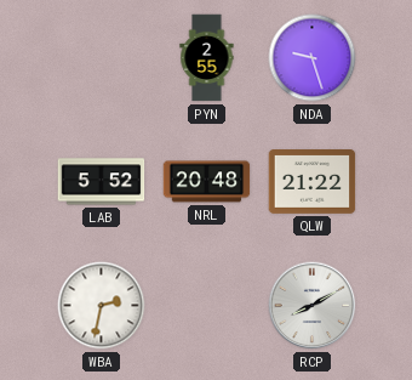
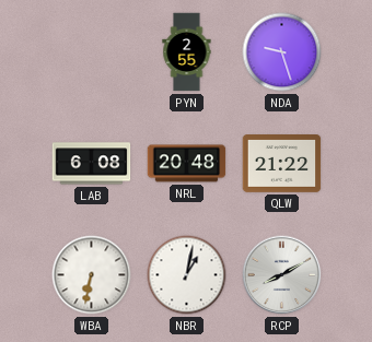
LAB: 5:52 -> 6:08
WBA: 2:32 -> 6:32
NBR: none -> 1:02
